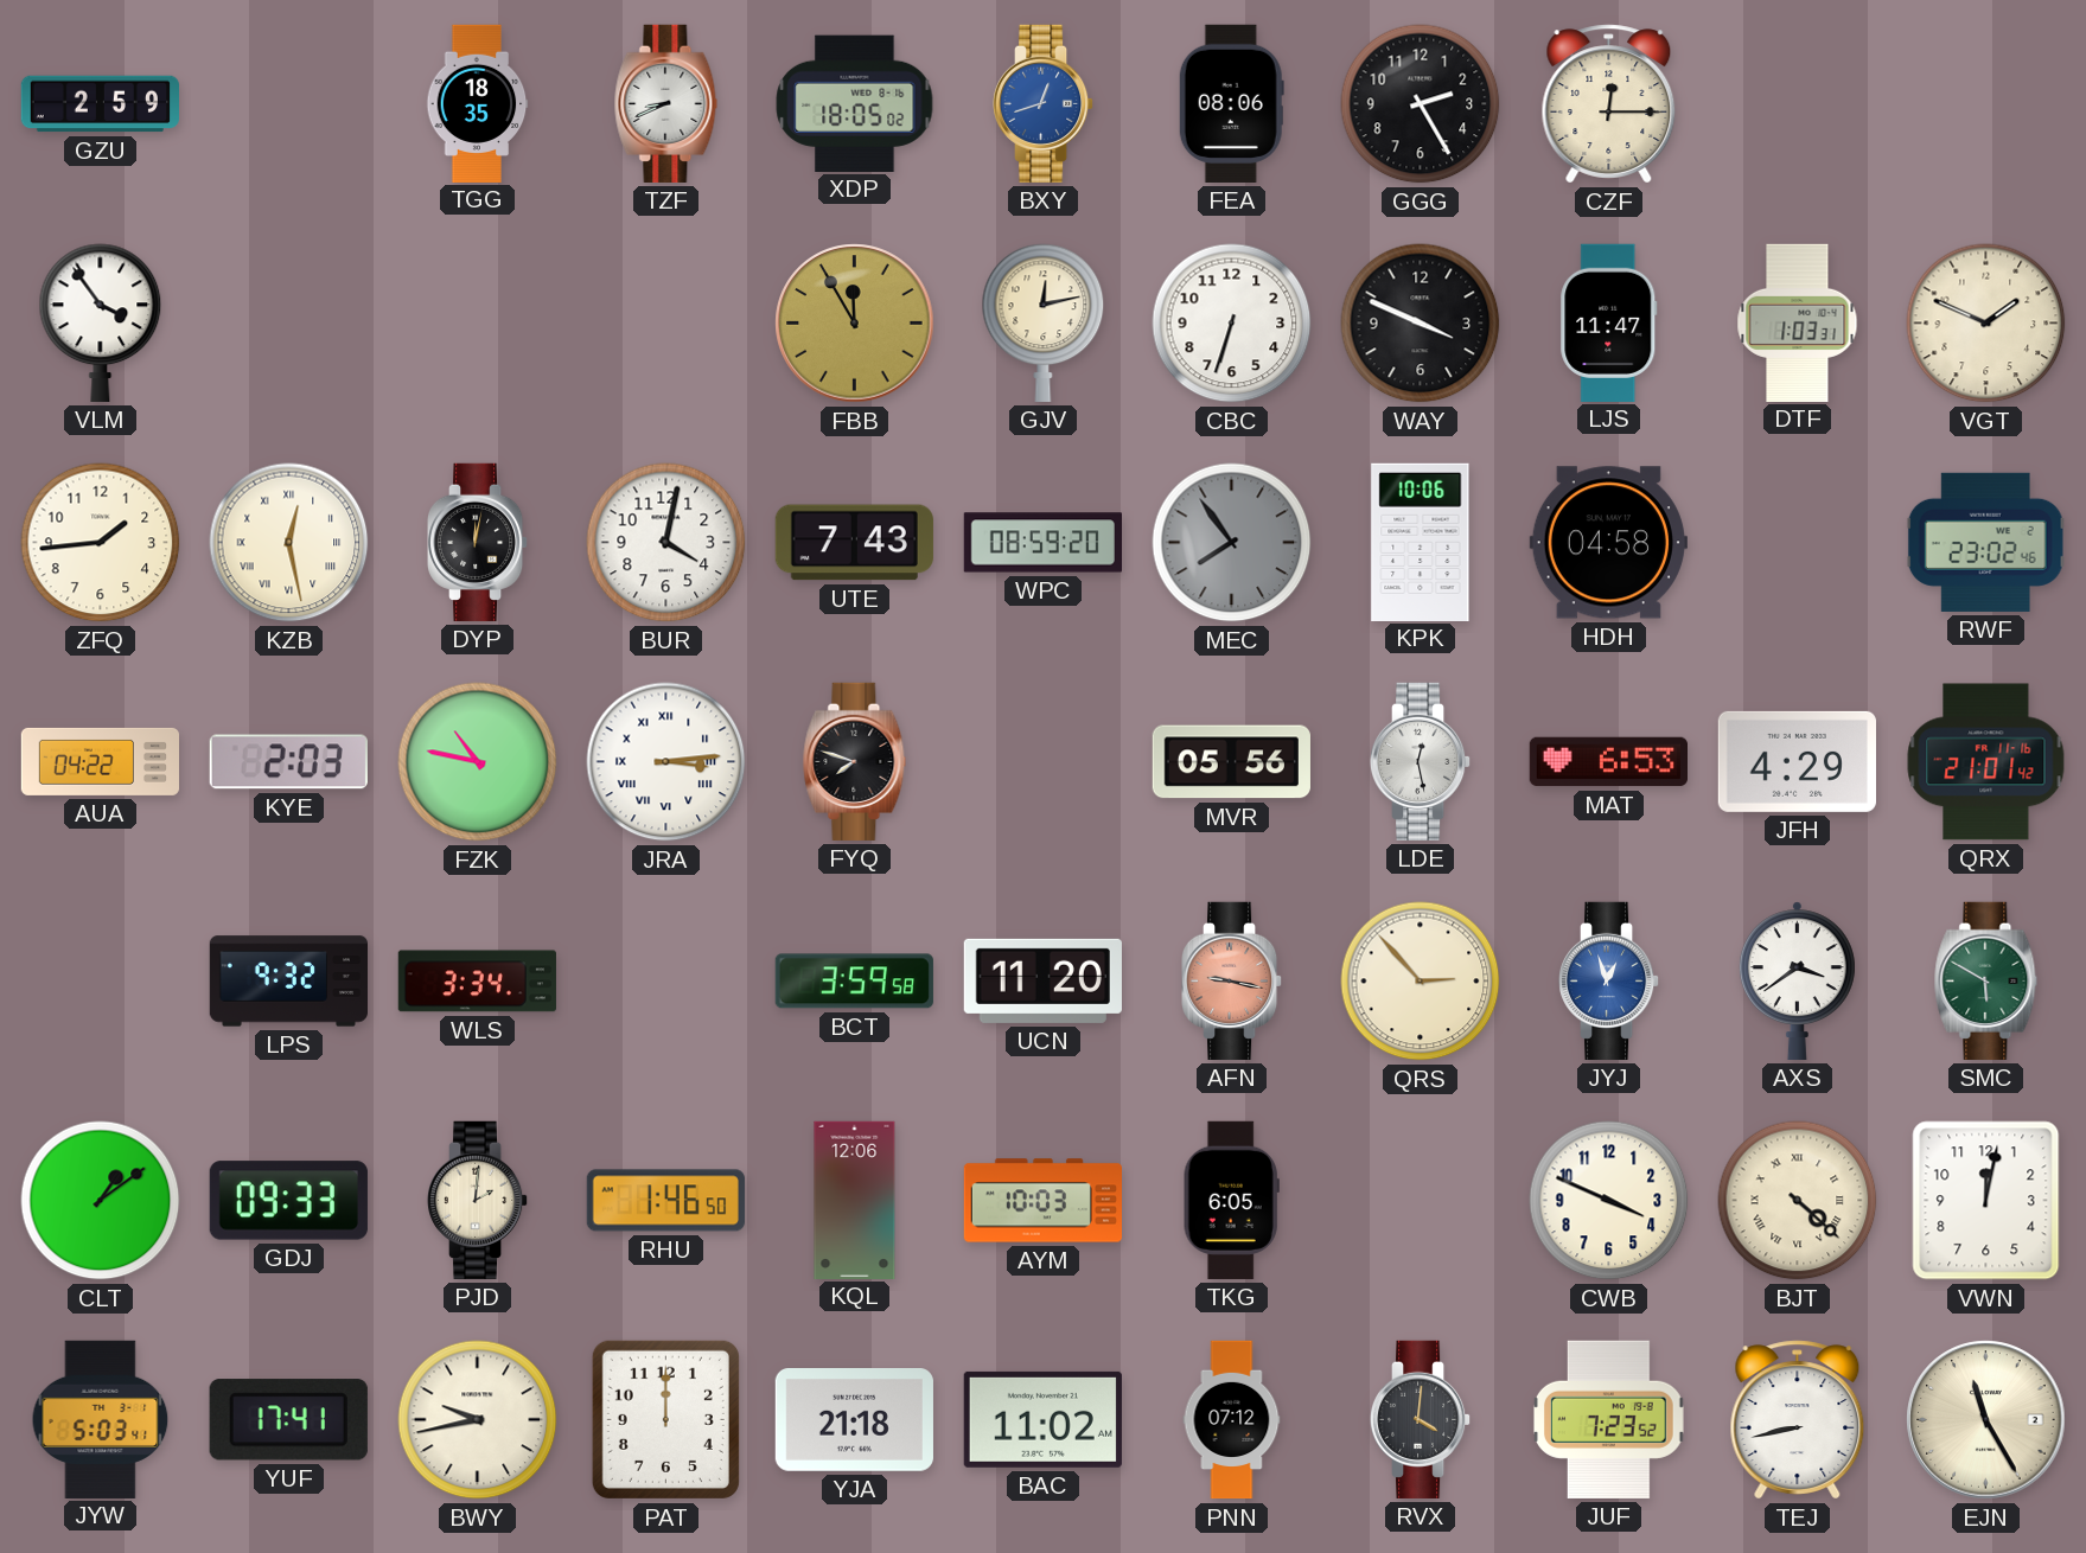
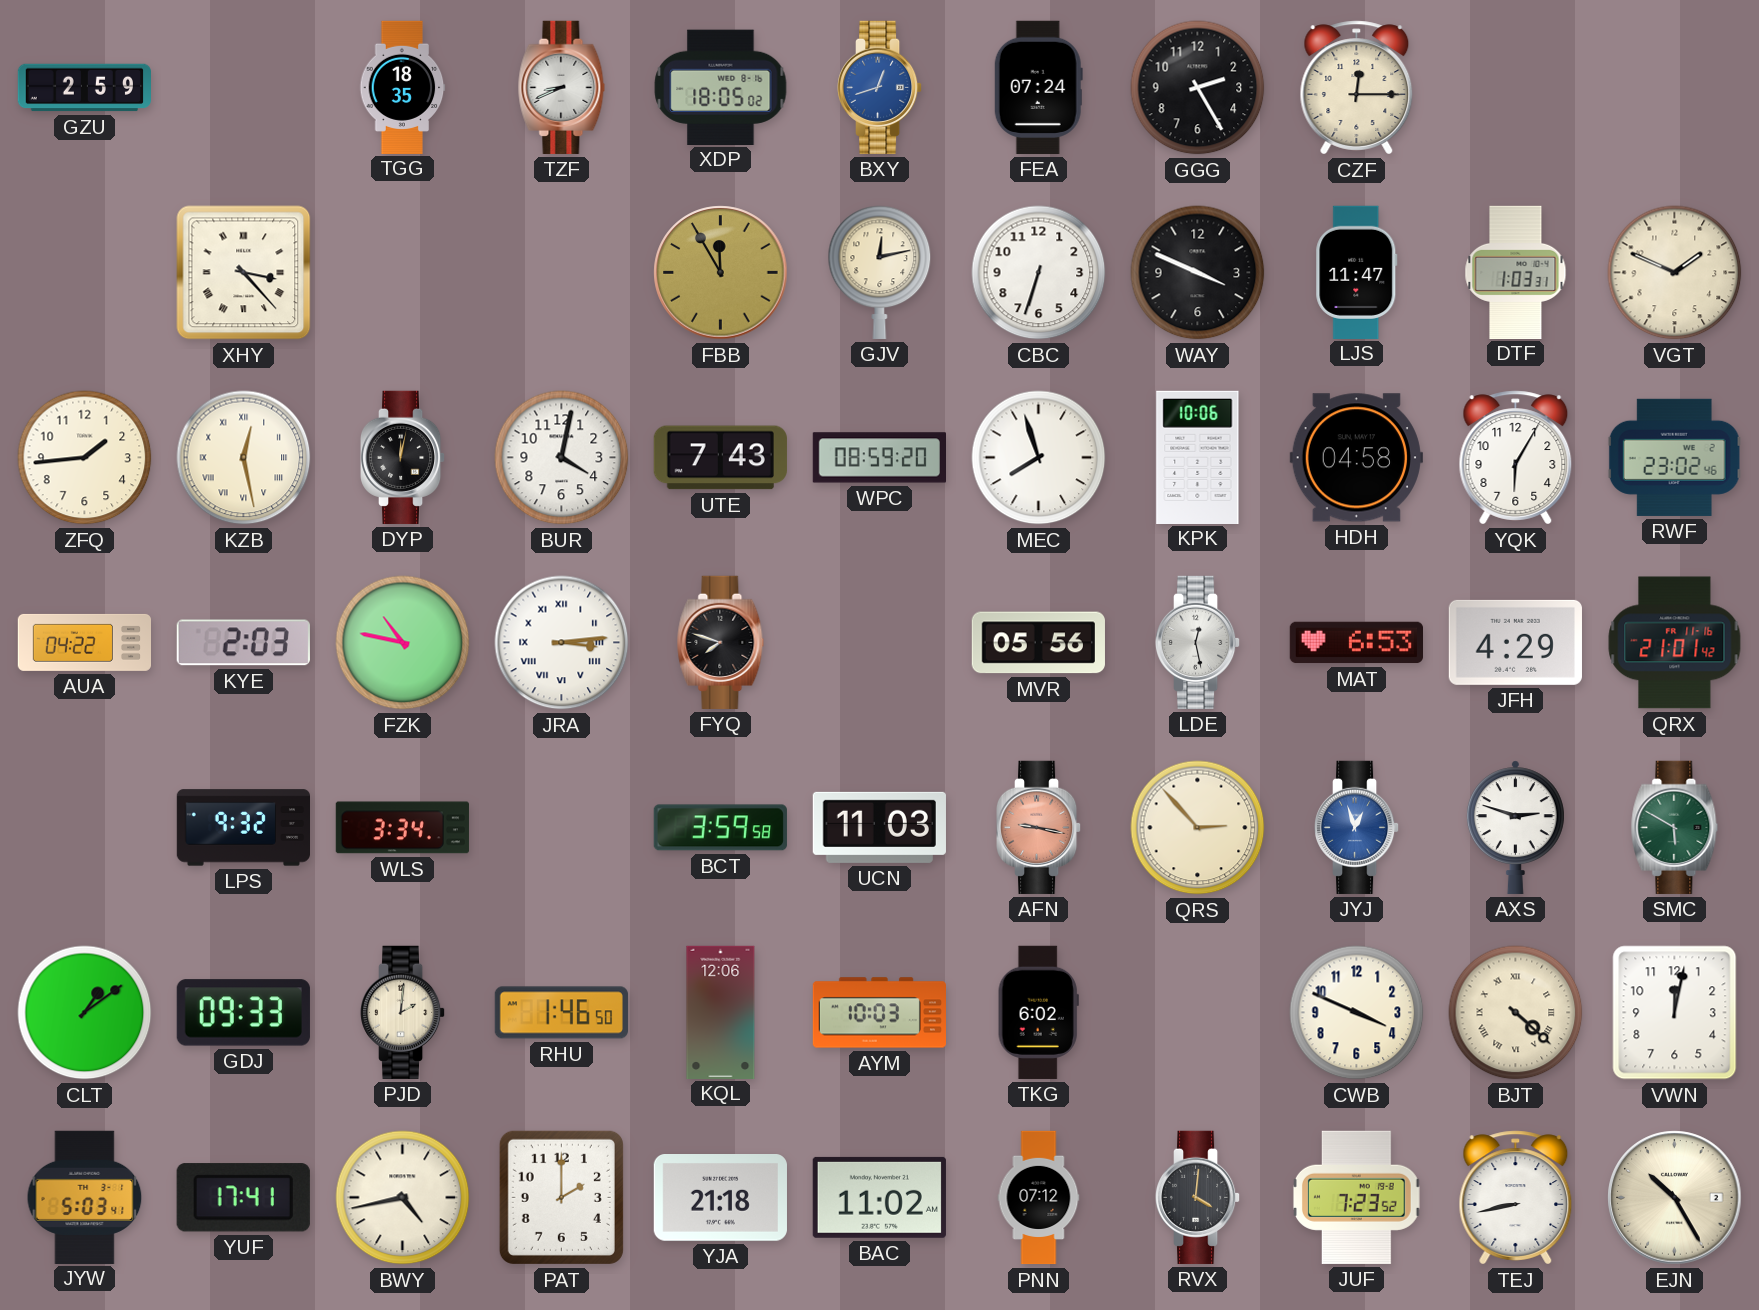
FEA: 08:06 -> 07:24
VLM: 3:54 -> none
XHY: none -> 3:23
MEC: 7:54 -> 7:57
MEC dial: grey -> white
YQK: none -> 6:05
UCN: 11:20 -> 11:03
AXS: 3:39 -> 2:48
TKG: 6:05 -> 6:02
BWY: 9:43 -> 4:43
PAT: 12:00 -> 2:00
EJN: 11:25 -> 10:25
